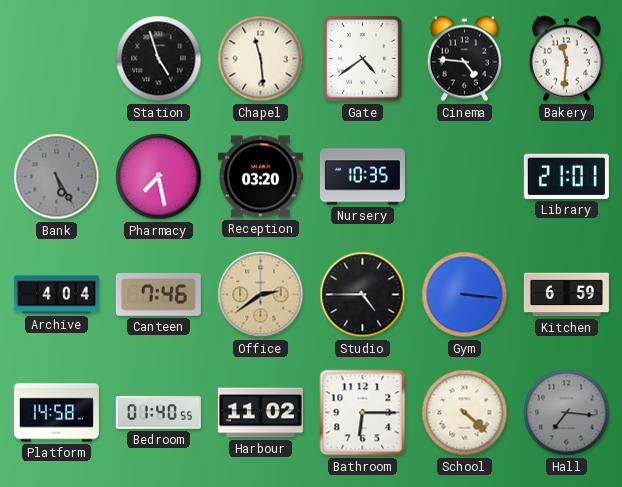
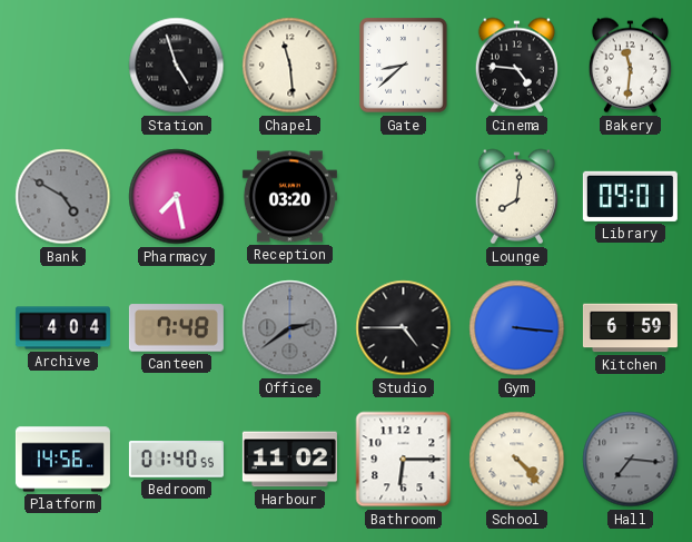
Gate: 4:39 -> 8:38
Bank: 5:25 -> 4:50
Nursery: 10:35 -> none
Lounge: none -> 8:01
Library: 21:01 -> 09:01
Canteen: 7:46 -> 7:48
Office dial: champagne -> grey
Platform: 14:58 -> 14:56
School: 4:22 -> 4:23
